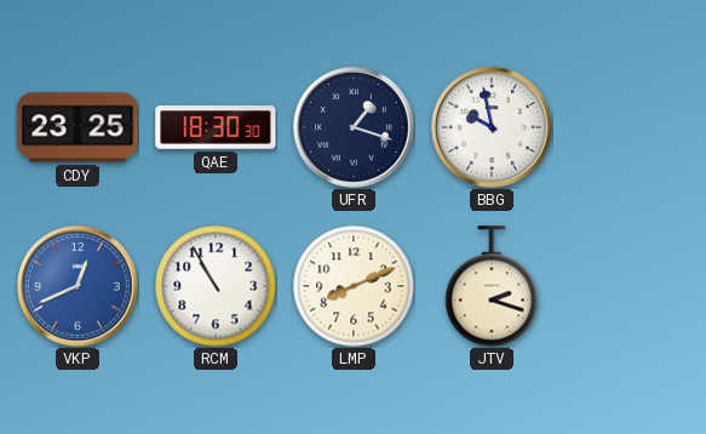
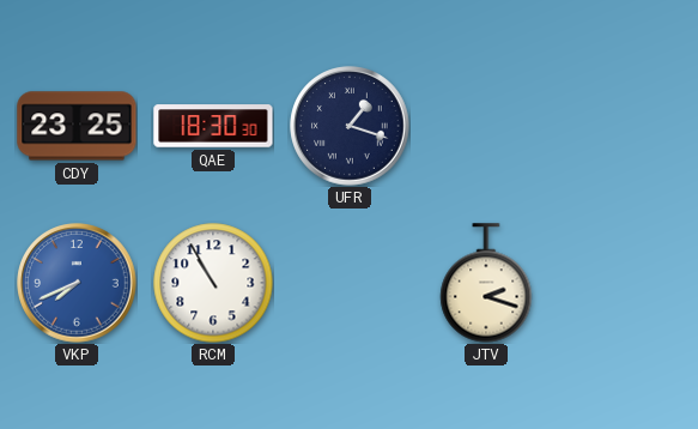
BBG: 9:58 -> none
VKP: 12:41 -> 7:41
LMP: 8:11 -> none
